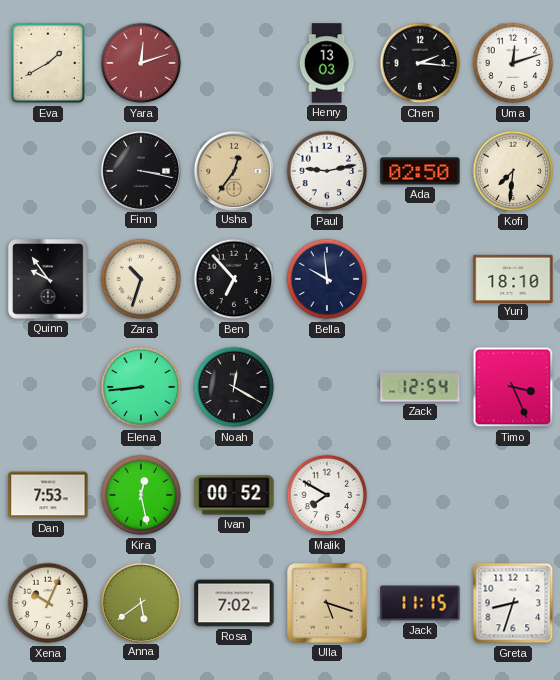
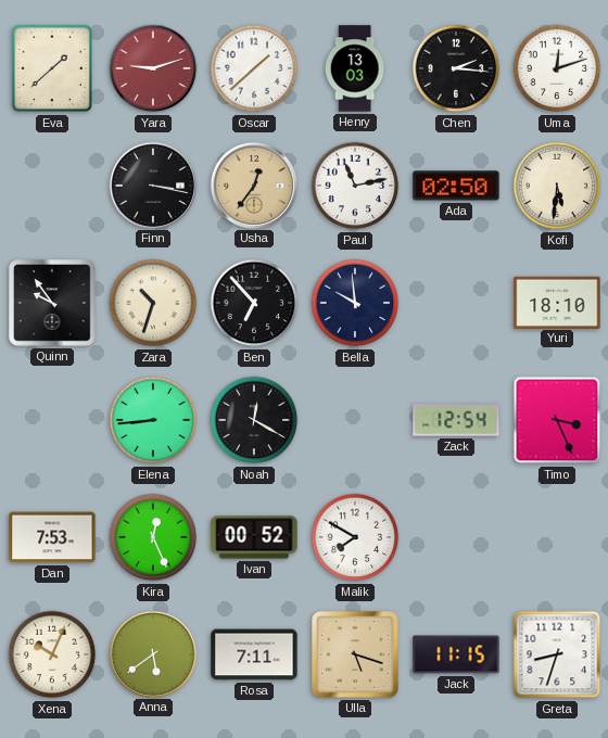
Eva: 1:40 -> 1:38
Yara: 12:12 -> 9:12
Oscar: none -> 1:38
Paul: 9:13 -> 11:13
Kofi: 7:31 -> 5:31
Kira: 12:28 -> 12:26
Rosa: 7:02 -> 7:11
